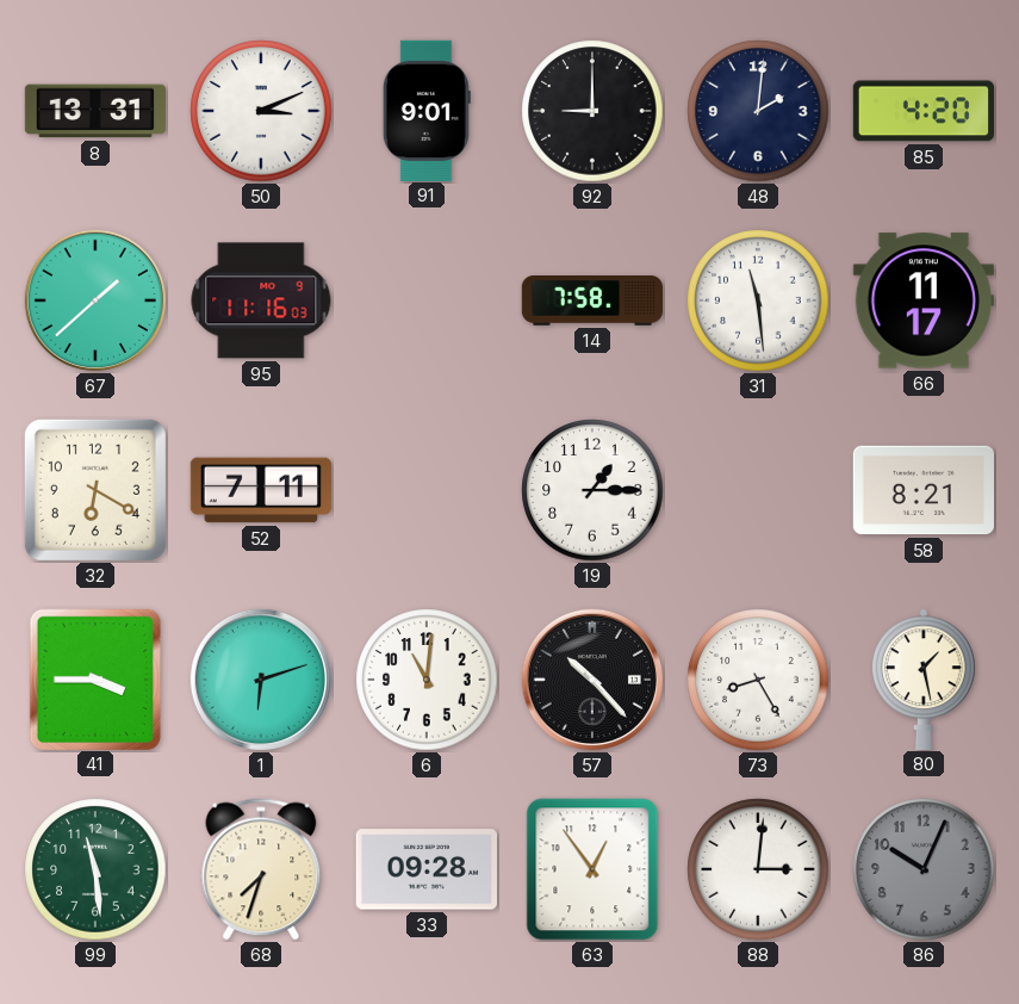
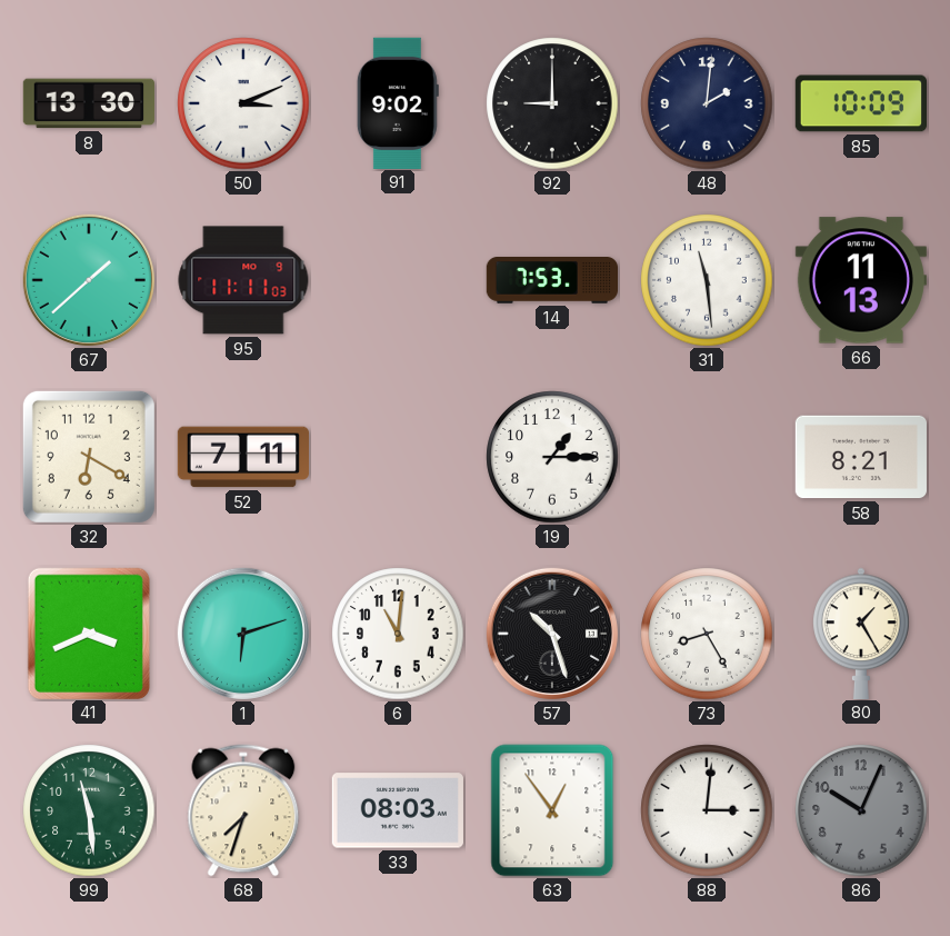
8: 13:31 -> 13:30
91: 9:01 -> 9:02
85: 4:20 -> 10:09
95: 11:16 -> 11:11
14: 7:58 -> 7:53
66: 11:17 -> 11:13
41: 3:45 -> 3:41
57: 10:23 -> 10:27
80: 1:28 -> 1:25
33: 09:28 -> 08:03
